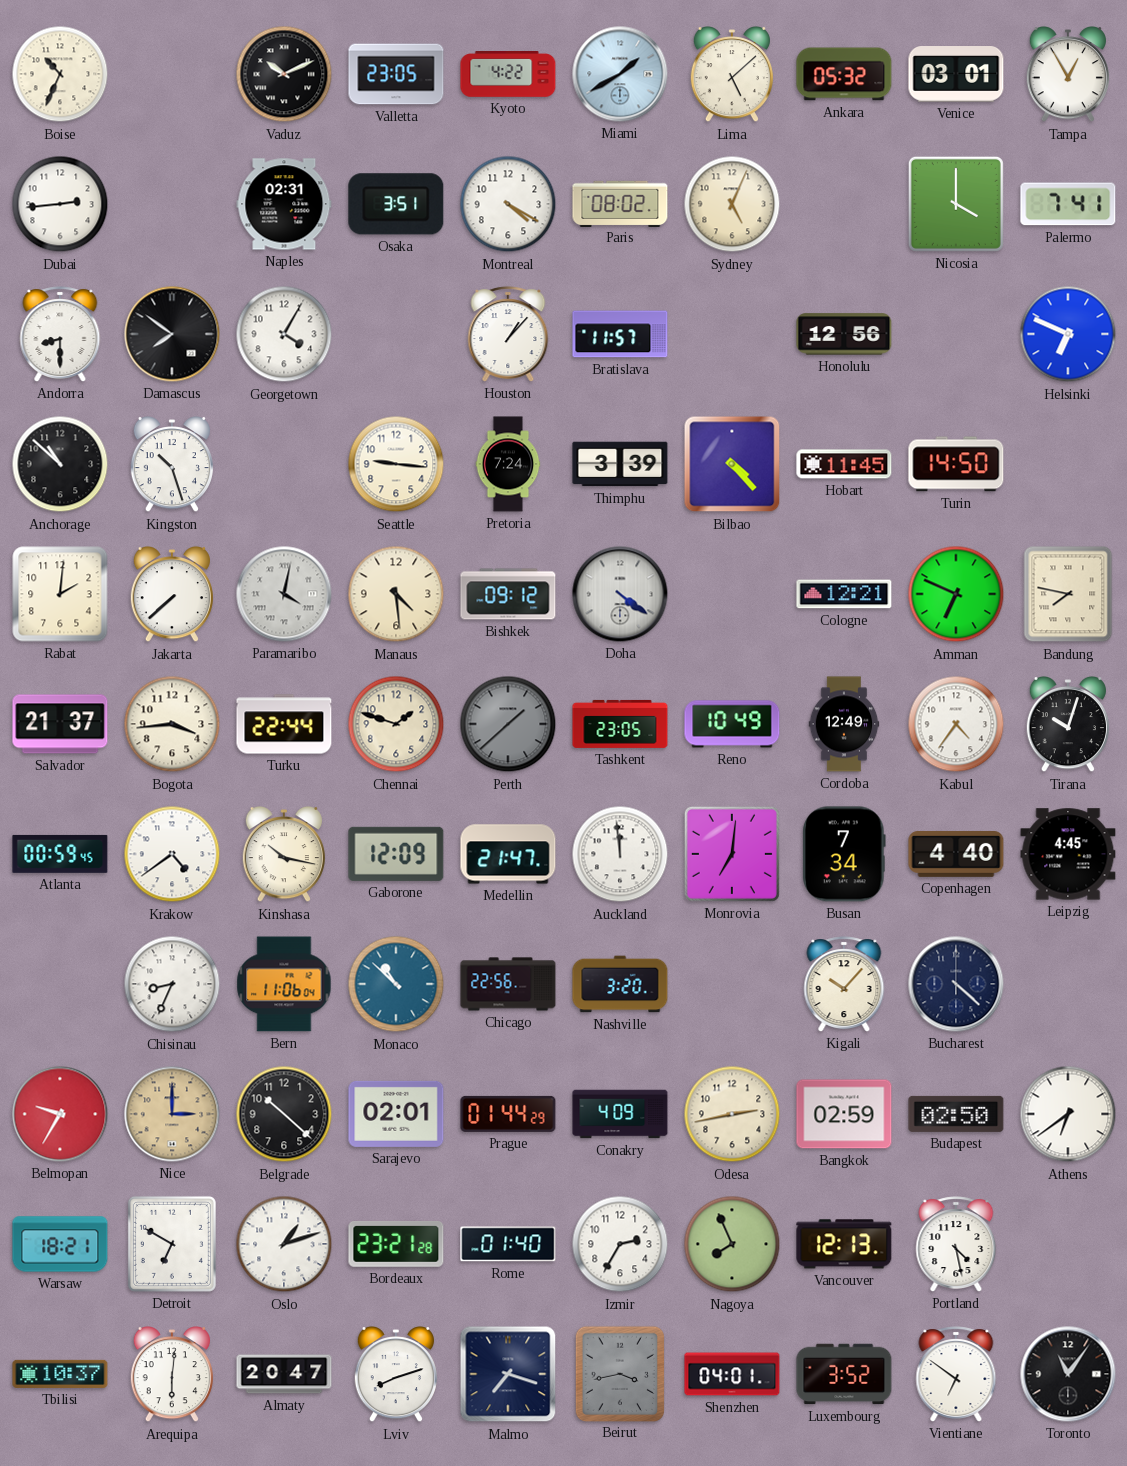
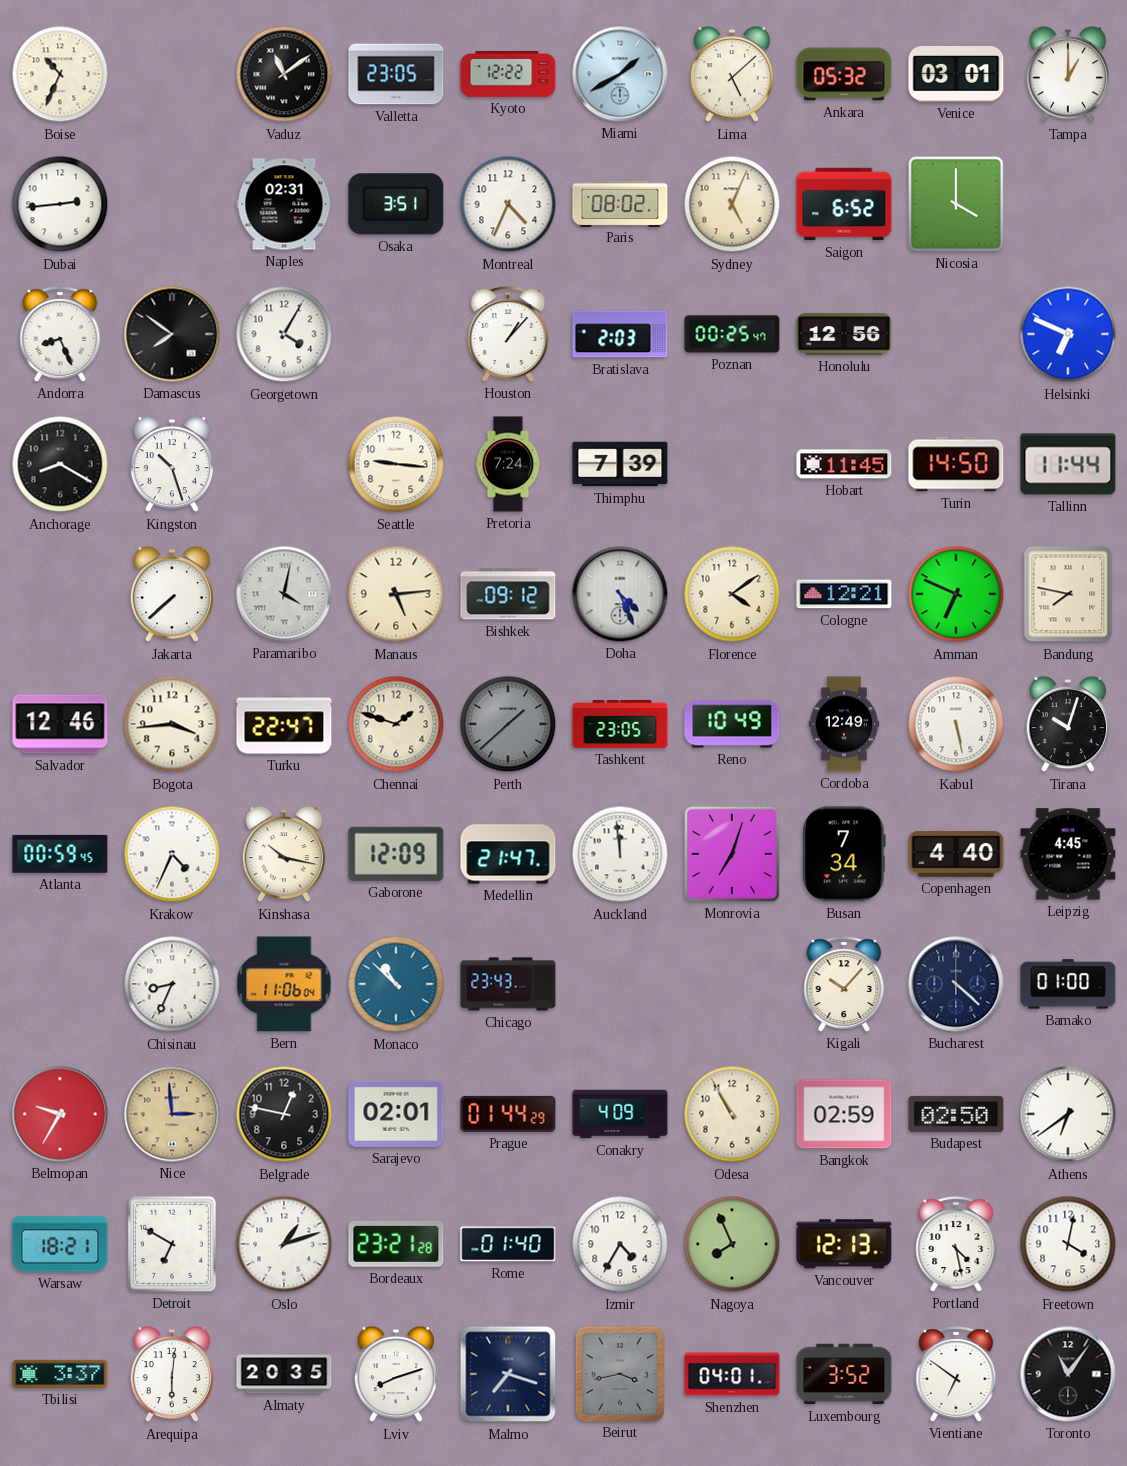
Vaduz: 10:11 -> 11:09
Kyoto: 4:22 -> 12:22
Tampa: 12:55 -> 1:00
Montreal: 4:20 -> 4:34
Saigon: none -> 6:52
Palermo: 7:41 -> none
Andorra: 8:30 -> 8:26
Bratislava: 11:57 -> 2:03
Poznan: none -> 00:25
Anchorage: 10:52 -> 8:20
Thimphu: 3:39 -> 7:39
Bilbao: 4:23 -> none
Tallinn: none -> 11:44
Rabat: 2:01 -> none
Manaus: 4:29 -> 5:14
Doha: 4:21 -> 4:26
Florence: none -> 4:09
Salvador: 21:37 -> 12:46
Turku: 22:44 -> 22:47
Kabul: 4:36 -> 5:28
Krakow: 4:39 -> 4:34
Monrovia: 7:01 -> 7:03
Chicago: 22:56 -> 23:43
Nashville: 3:20 -> none
Bamako: none -> 01:00
Nice: 3:00 -> 2:59
Belgrade: 10:22 -> 12:47
Odesa: 2:43 -> 10:55
Izmir: 2:35 -> 4:35
Freetown: none -> 4:02
Tbilisi: 10:37 -> 3:37
Almaty: 20:47 -> 20:35
